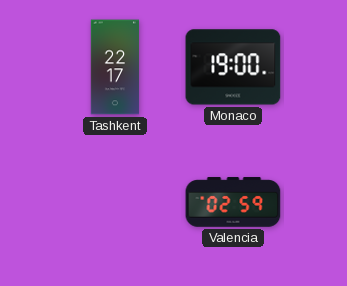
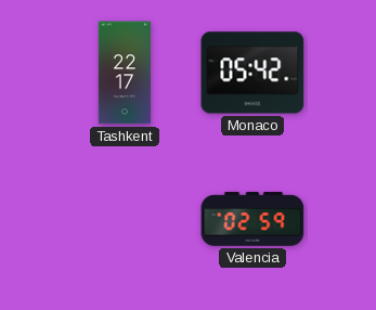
Monaco: 19:00 -> 05:42
